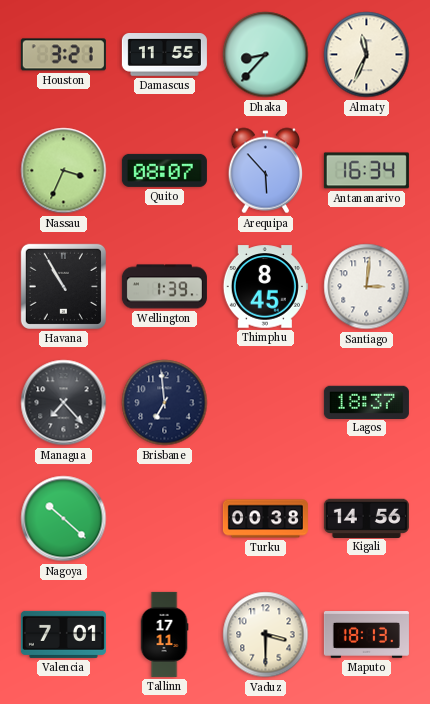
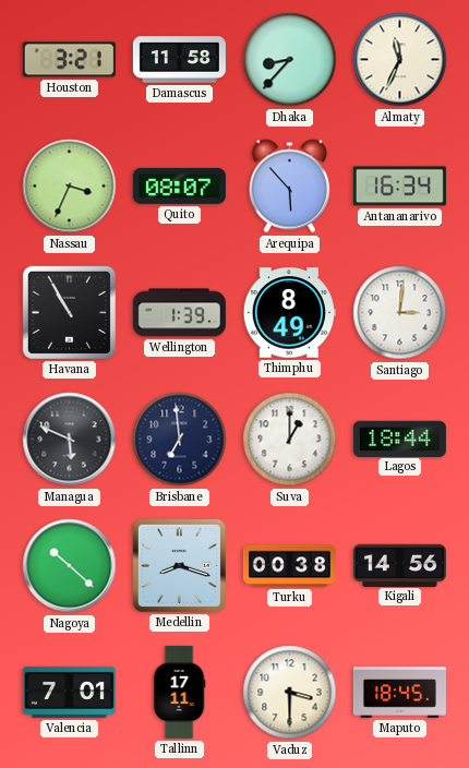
Damascus: 11:55 -> 11:58
Thimphu: 8:45 -> 8:49
Managua: 7:23 -> 5:49
Suva: none -> 1:00
Lagos: 18:37 -> 18:44
Medellin: none -> 8:18
Maputo: 18:13 -> 18:45
